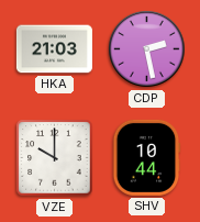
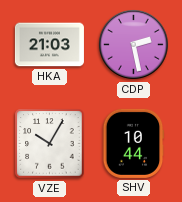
VZE: 10:00 -> 10:05
